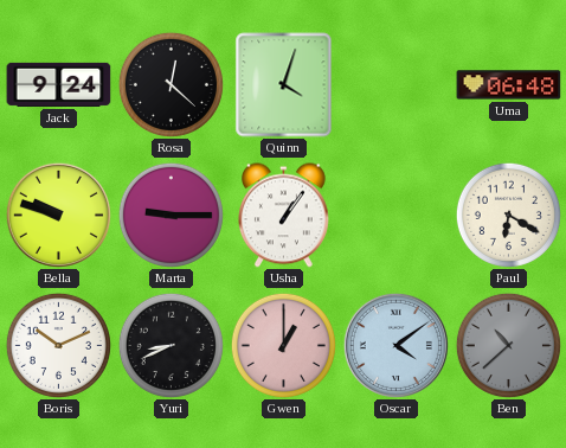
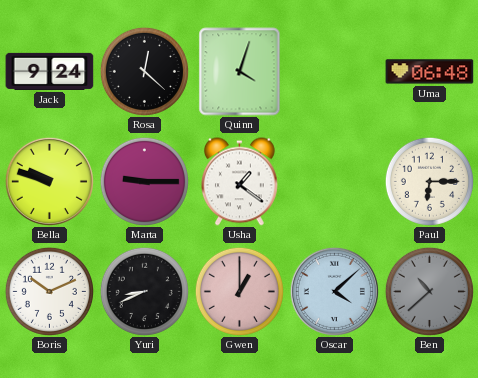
Usha: 1:06 -> 1:21
Paul: 6:20 -> 6:15
Oscar: 4:09 -> 4:08
